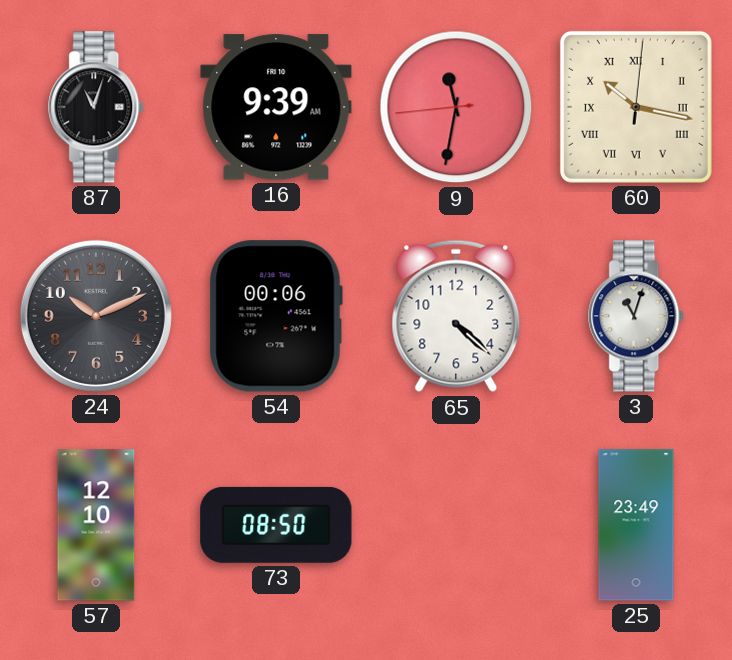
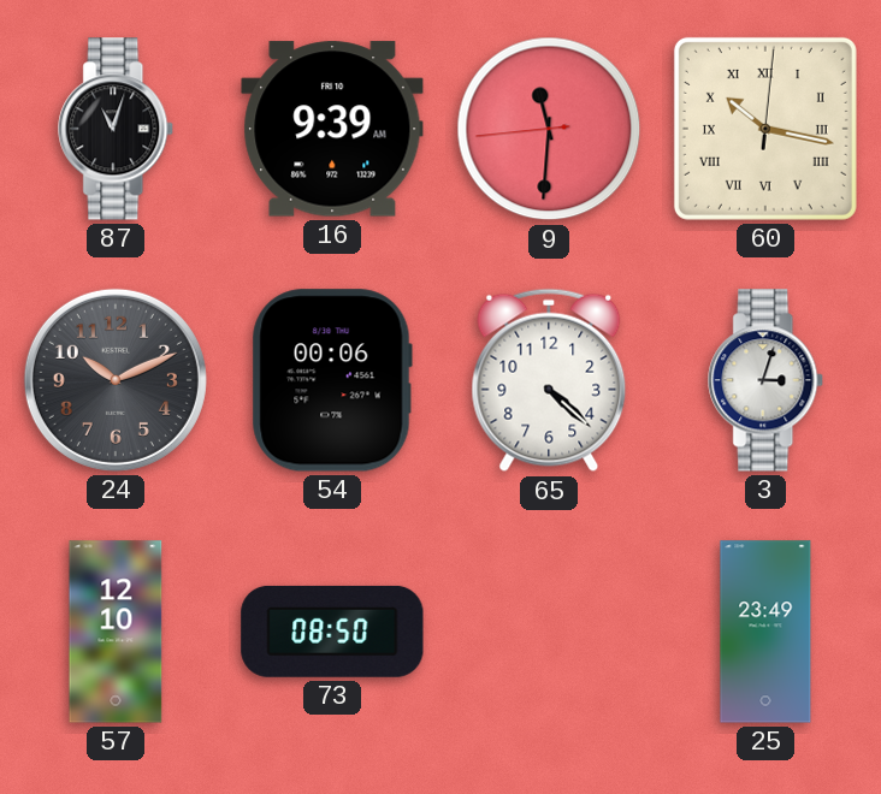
9: 11:31 -> 11:30
3: 11:03 -> 3:03
